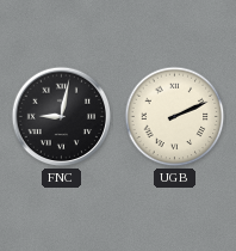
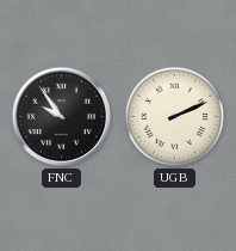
FNC: 9:02 -> 9:54
